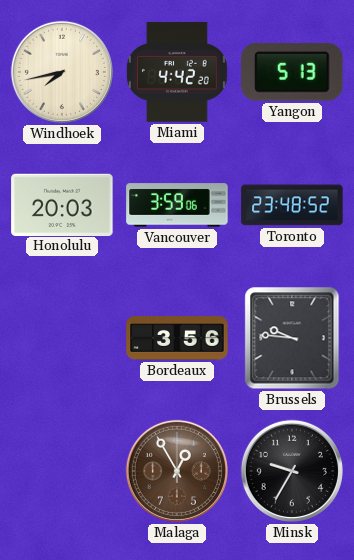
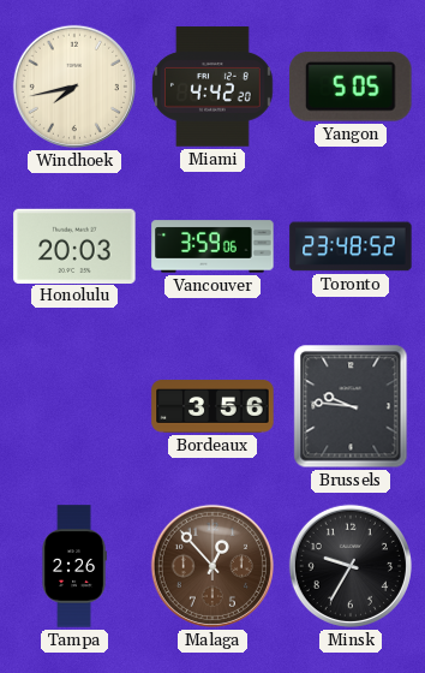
Yangon: 5:13 -> 5:05
Tampa: none -> 2:26
Malaga: 12:55 -> 12:53
